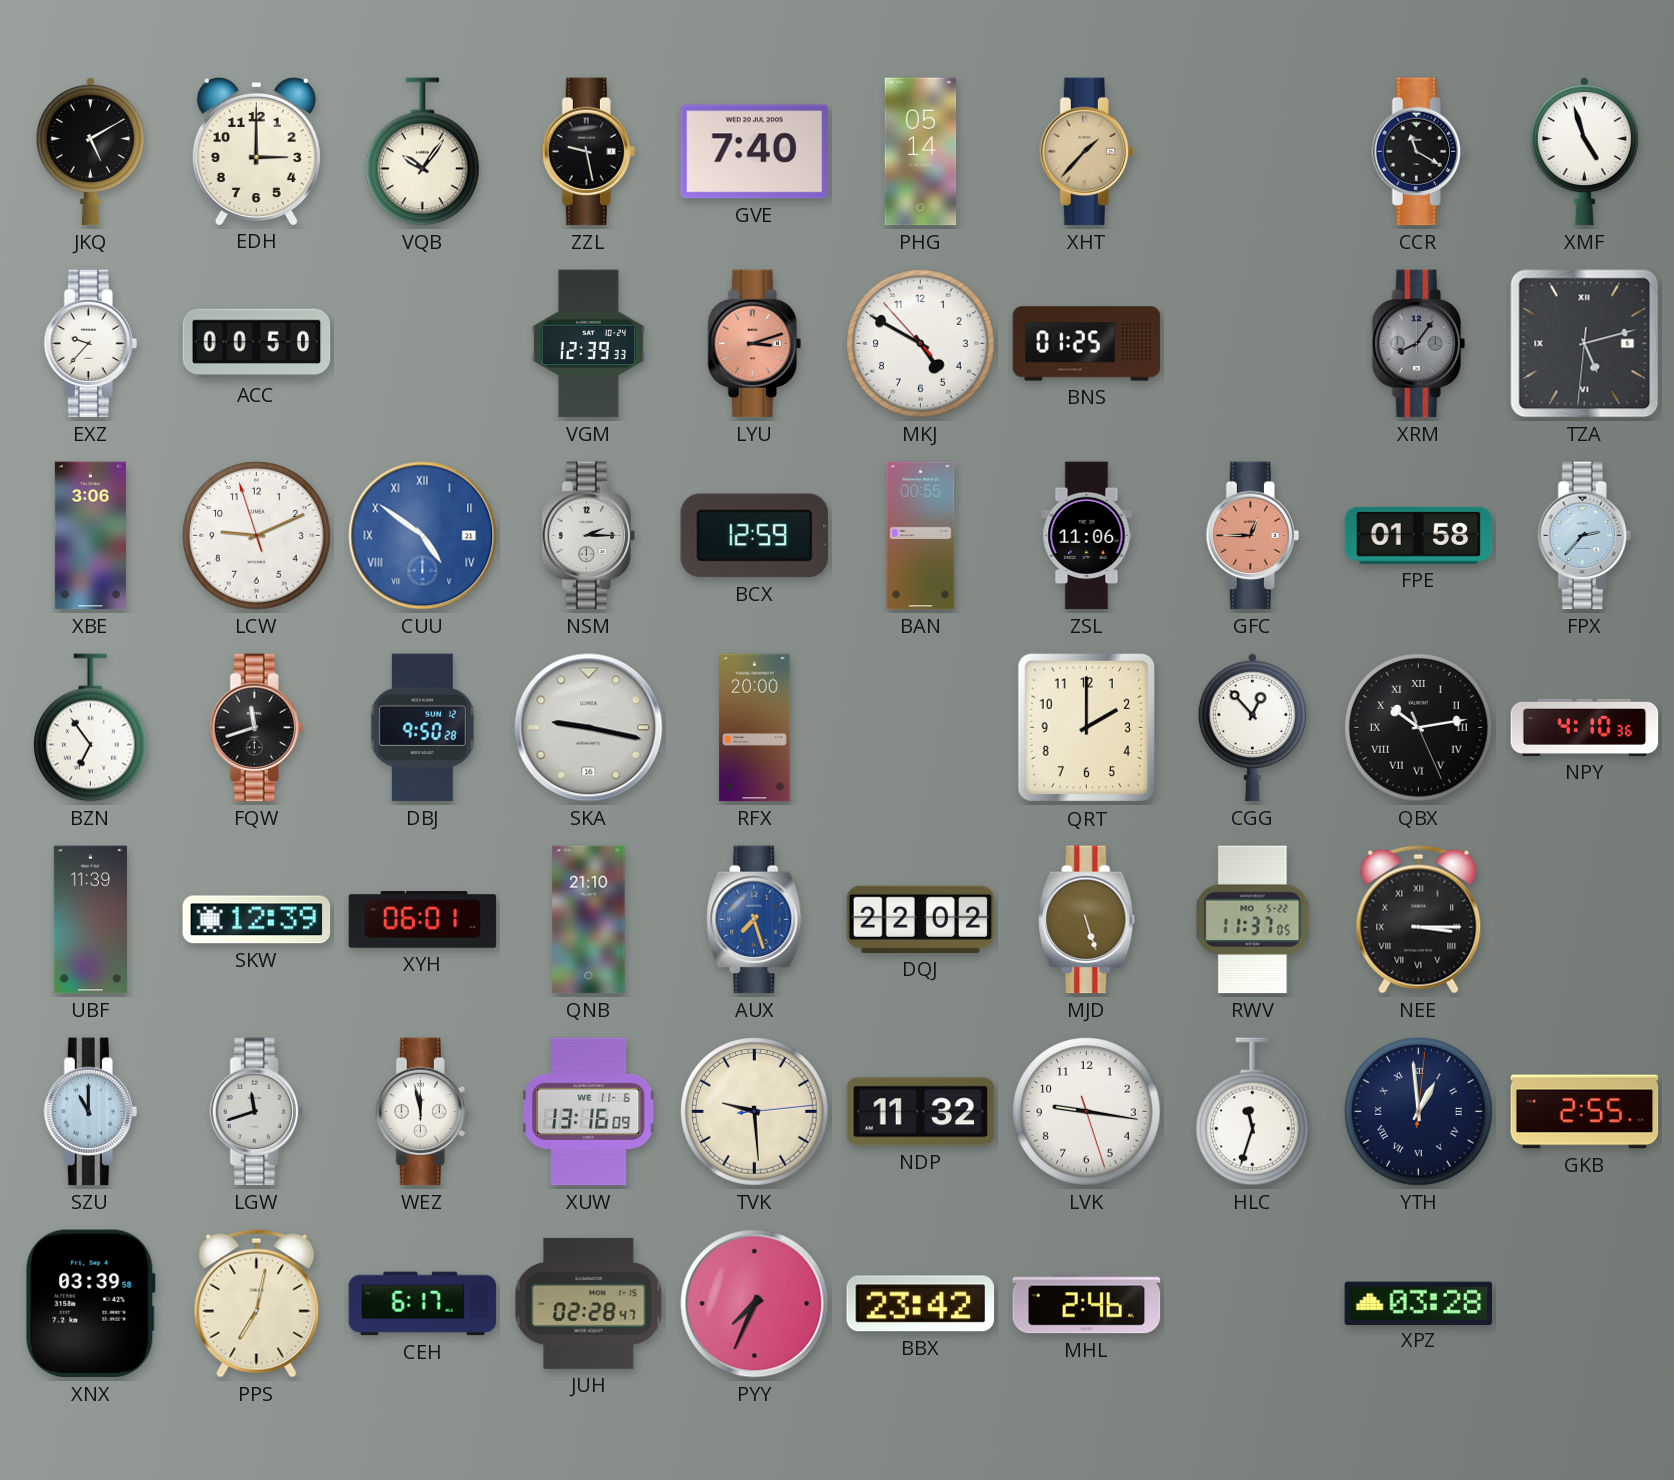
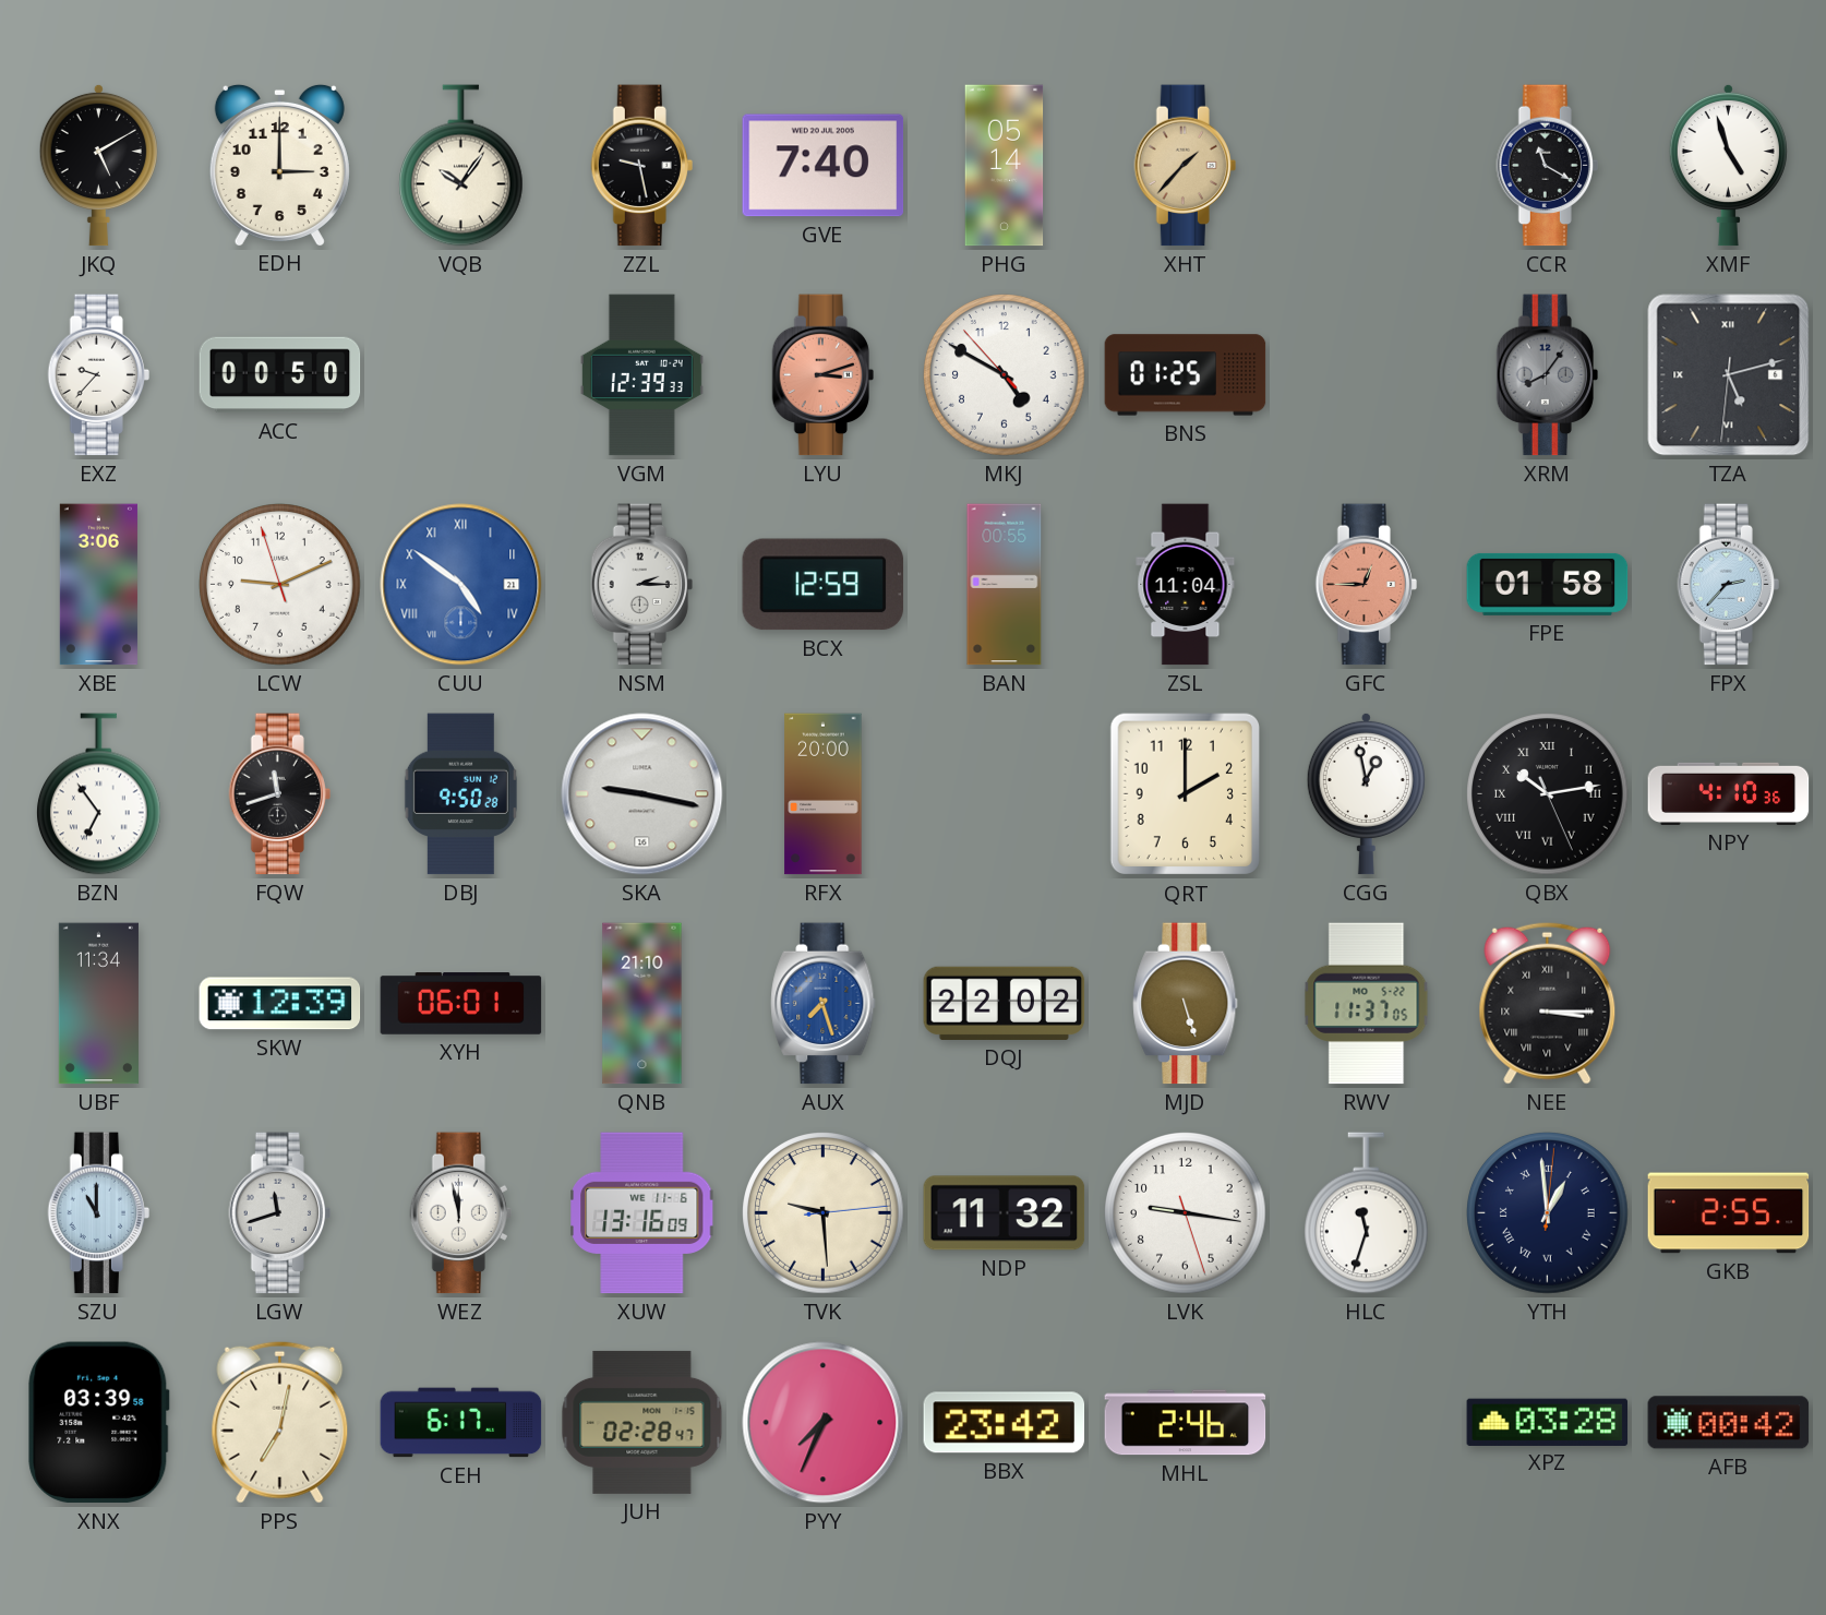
ZSL: 11:06 -> 11:04
CGG: 12:53 -> 12:58
UBF: 11:39 -> 11:34
AFB: none -> 00:42
